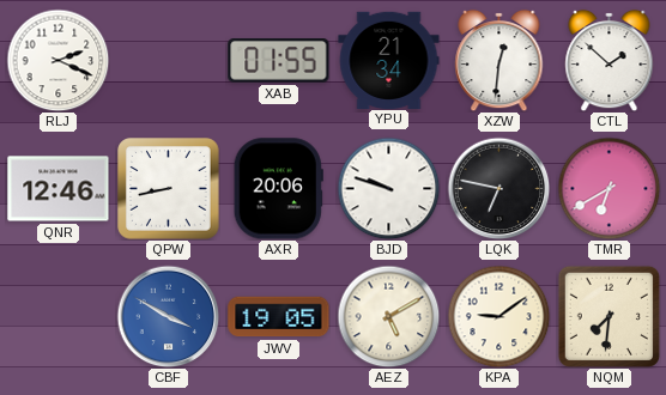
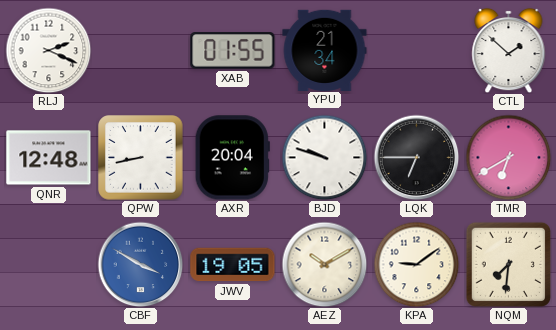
XZW: 12:31 -> none
QNR: 12:46 -> 12:48
AXR: 20:06 -> 20:04
LQK: 6:47 -> 6:45
AEZ: 5:10 -> 10:10
